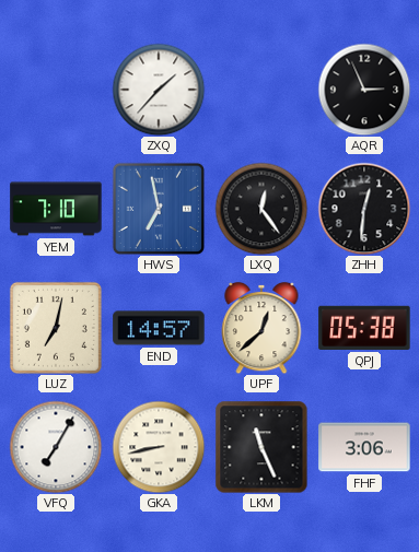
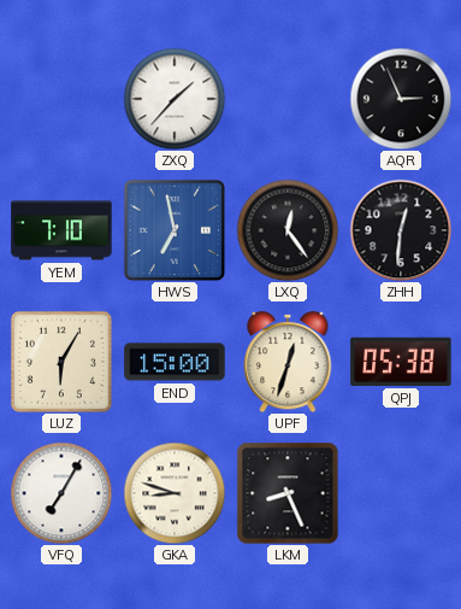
LUZ: 7:02 -> 6:05
END: 14:57 -> 15:00
UPF: 12:38 -> 12:33
GKA: 8:43 -> 8:48
LKM: 11:26 -> 8:26
FHF: 3:06 -> none
